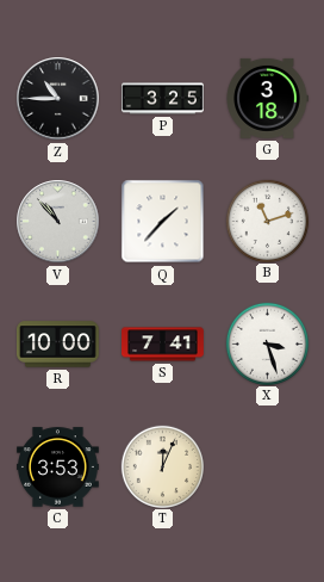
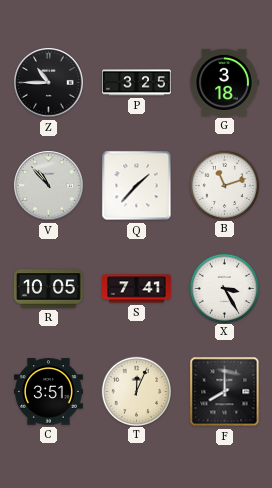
R: 10:00 -> 10:05
X: 3:27 -> 3:25
C: 3:53 -> 3:51
F: none -> 8:00
